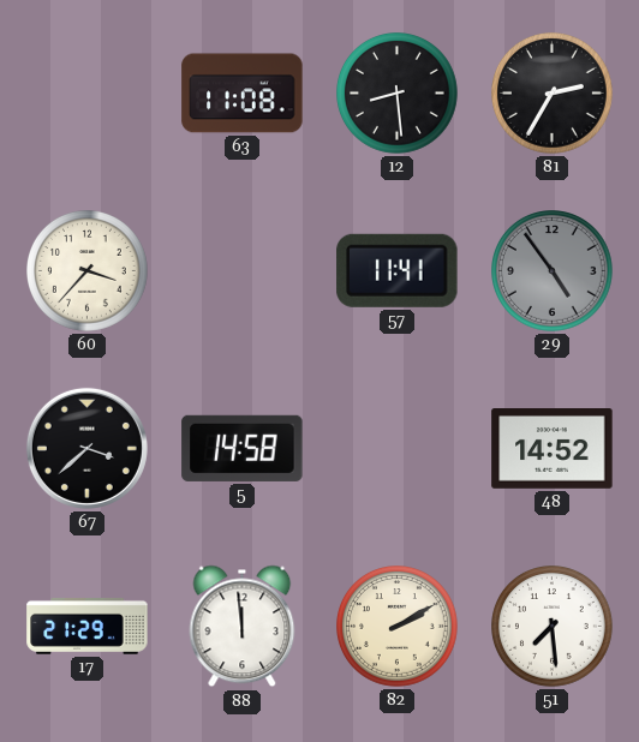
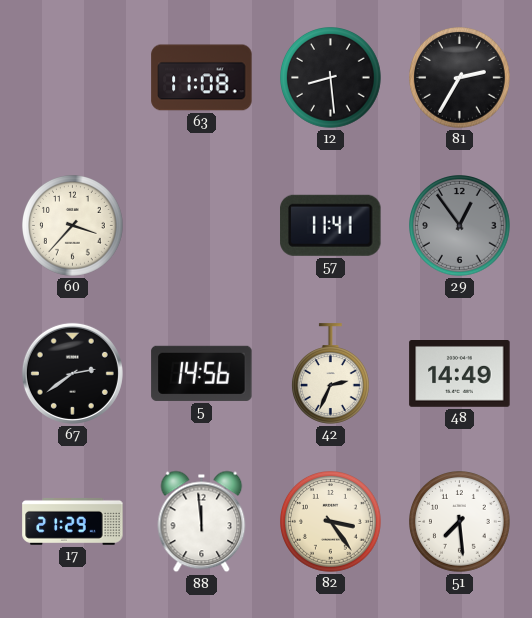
29: 4:54 -> 12:54
67: 3:38 -> 2:39
5: 14:58 -> 14:56
42: none -> 2:34
48: 14:52 -> 14:49
82: 2:10 -> 3:24
